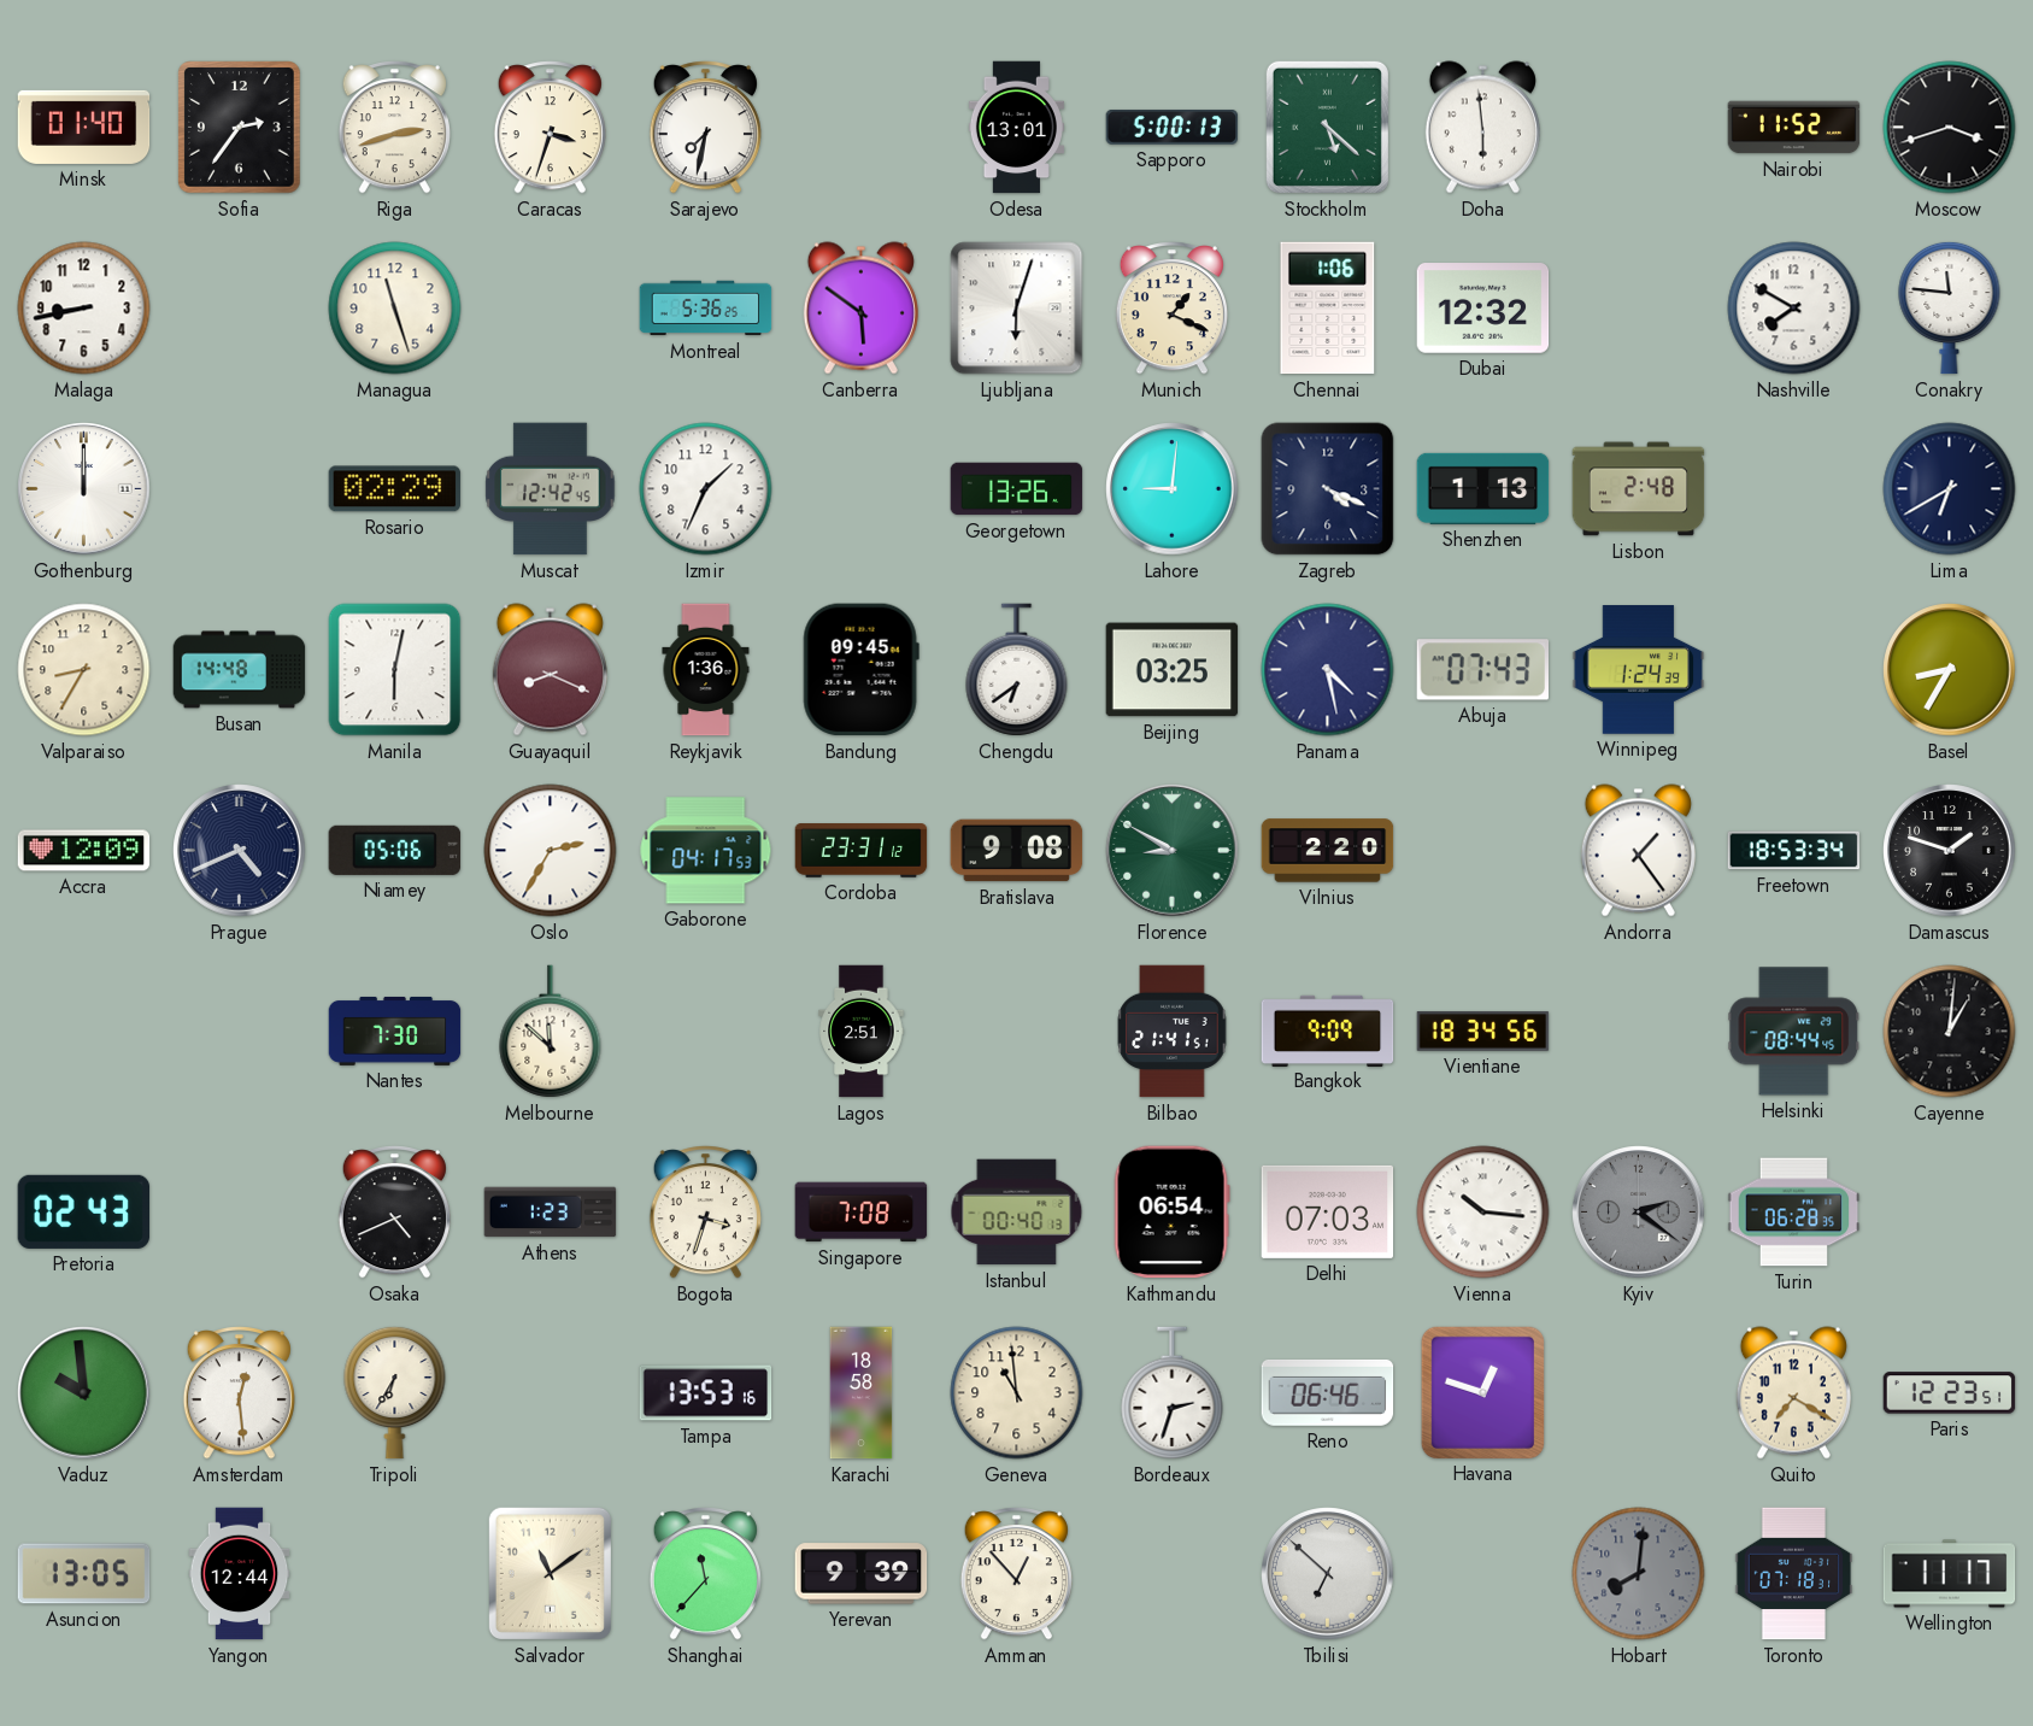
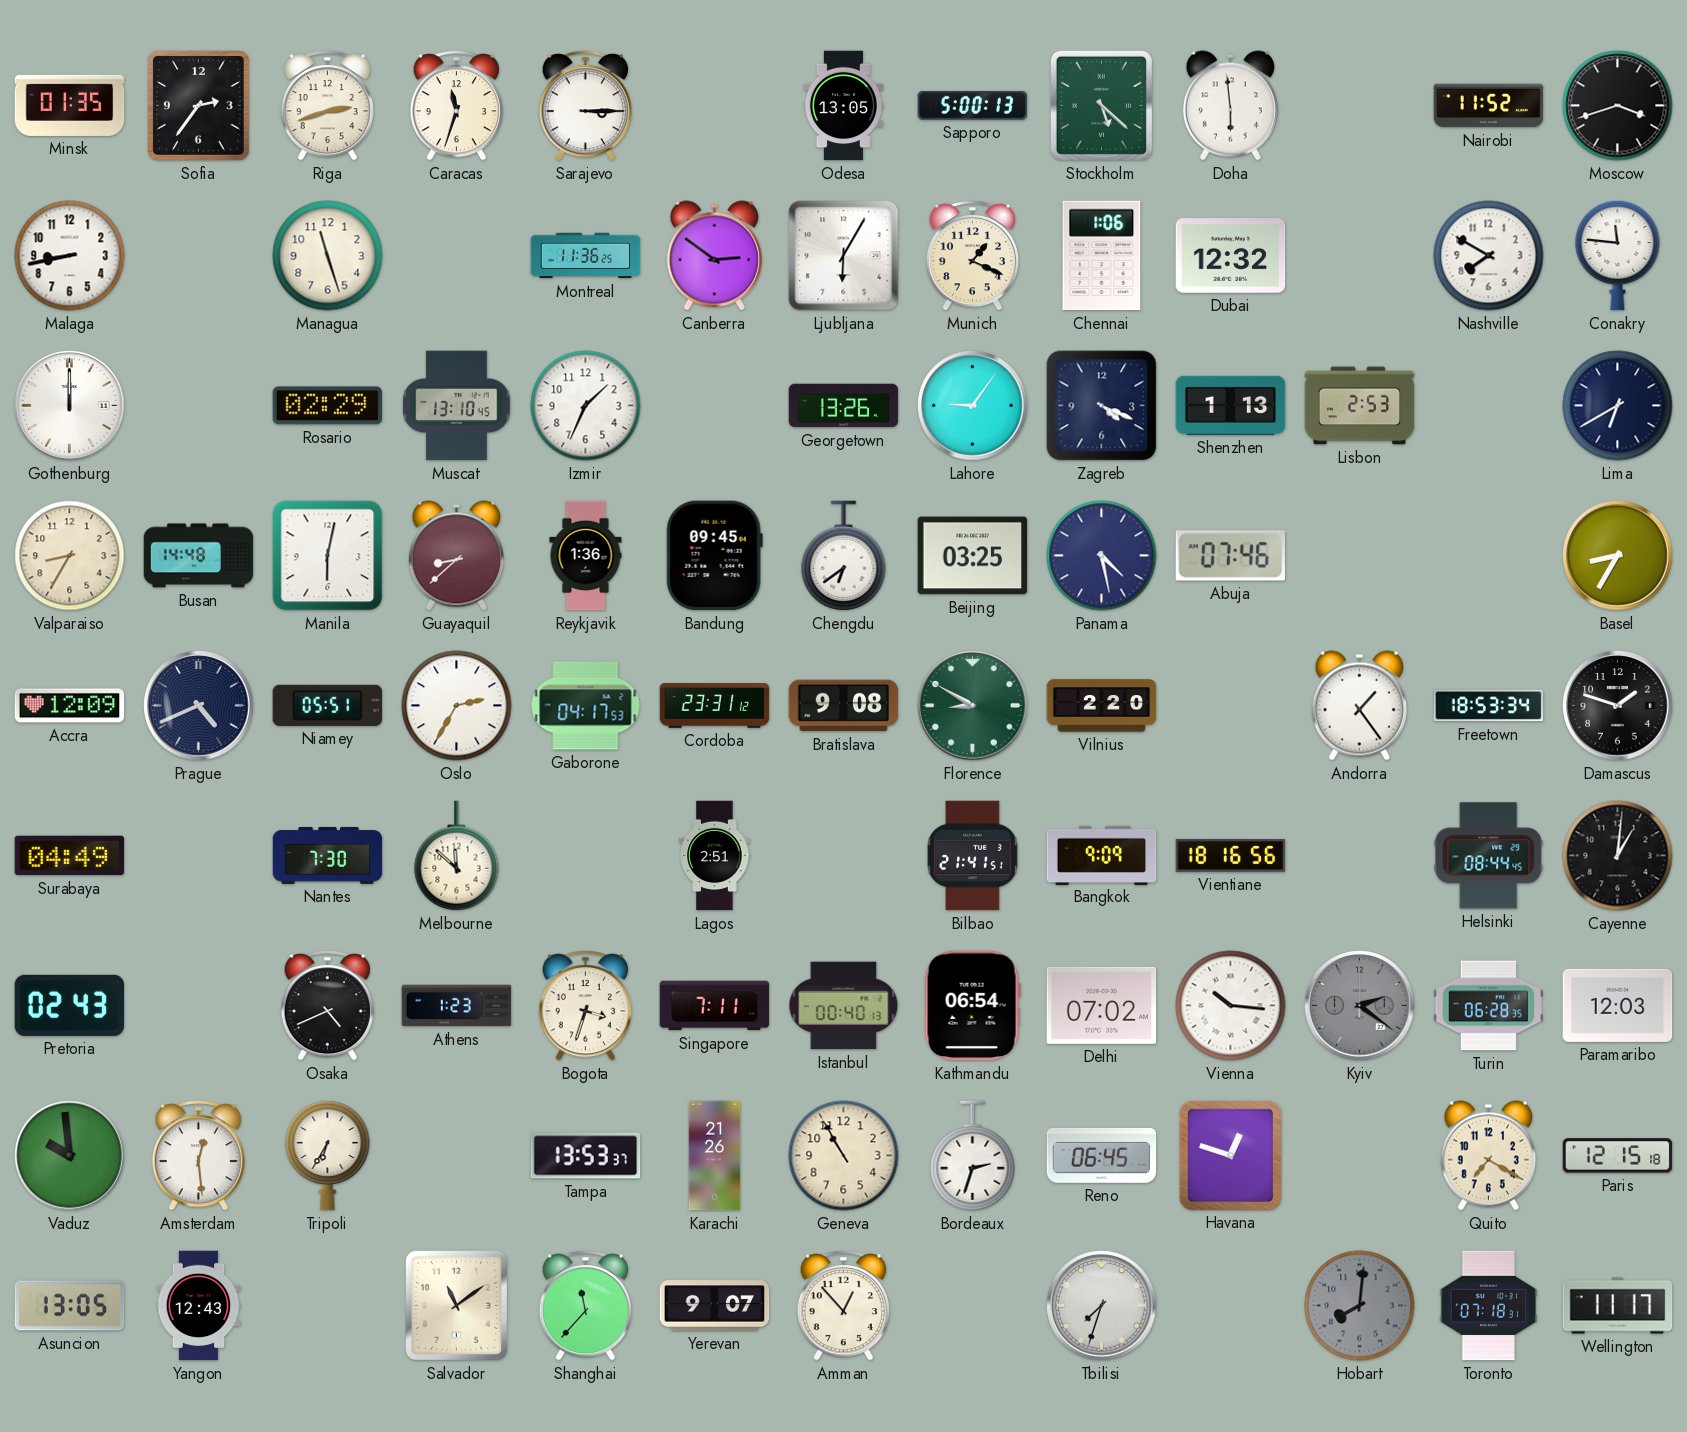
Minsk: 01:40 -> 01:35
Caracas: 3:33 -> 11:33
Sarajevo: 7:32 -> 3:15
Odesa: 13:01 -> 13:05
Montreal: 5:36 -> 11:36
Canberra: 5:51 -> 2:51
Ljubljana: 6:03 -> 6:05
Muscat: 12:42 -> 13:10
Lahore: 9:01 -> 9:06
Lisbon: 2:48 -> 2:53
Guayaquil: 8:19 -> 8:38
Abuja: 07:43 -> 07:46
Winnipeg: 1:24 -> none
Niamey: 05:06 -> 05:51
Surabaya: none -> 04:49
Vientiane: 18:34 -> 18:16
Singapore: 7:08 -> 7:11
Delhi: 07:03 -> 07:02
Paramaribo: none -> 12:03
Tampa: 13:53:16 -> 13:53:37
Karachi: 18:58 -> 21:26
Geneva: 10:59 -> 10:55
Reno: 06:46 -> 06:45
Paris: 12:23 -> 12:15
Yangon: 12:44 -> 12:43
Yerevan: 9:39 -> 9:07
Tbilisi: 6:52 -> 7:33
